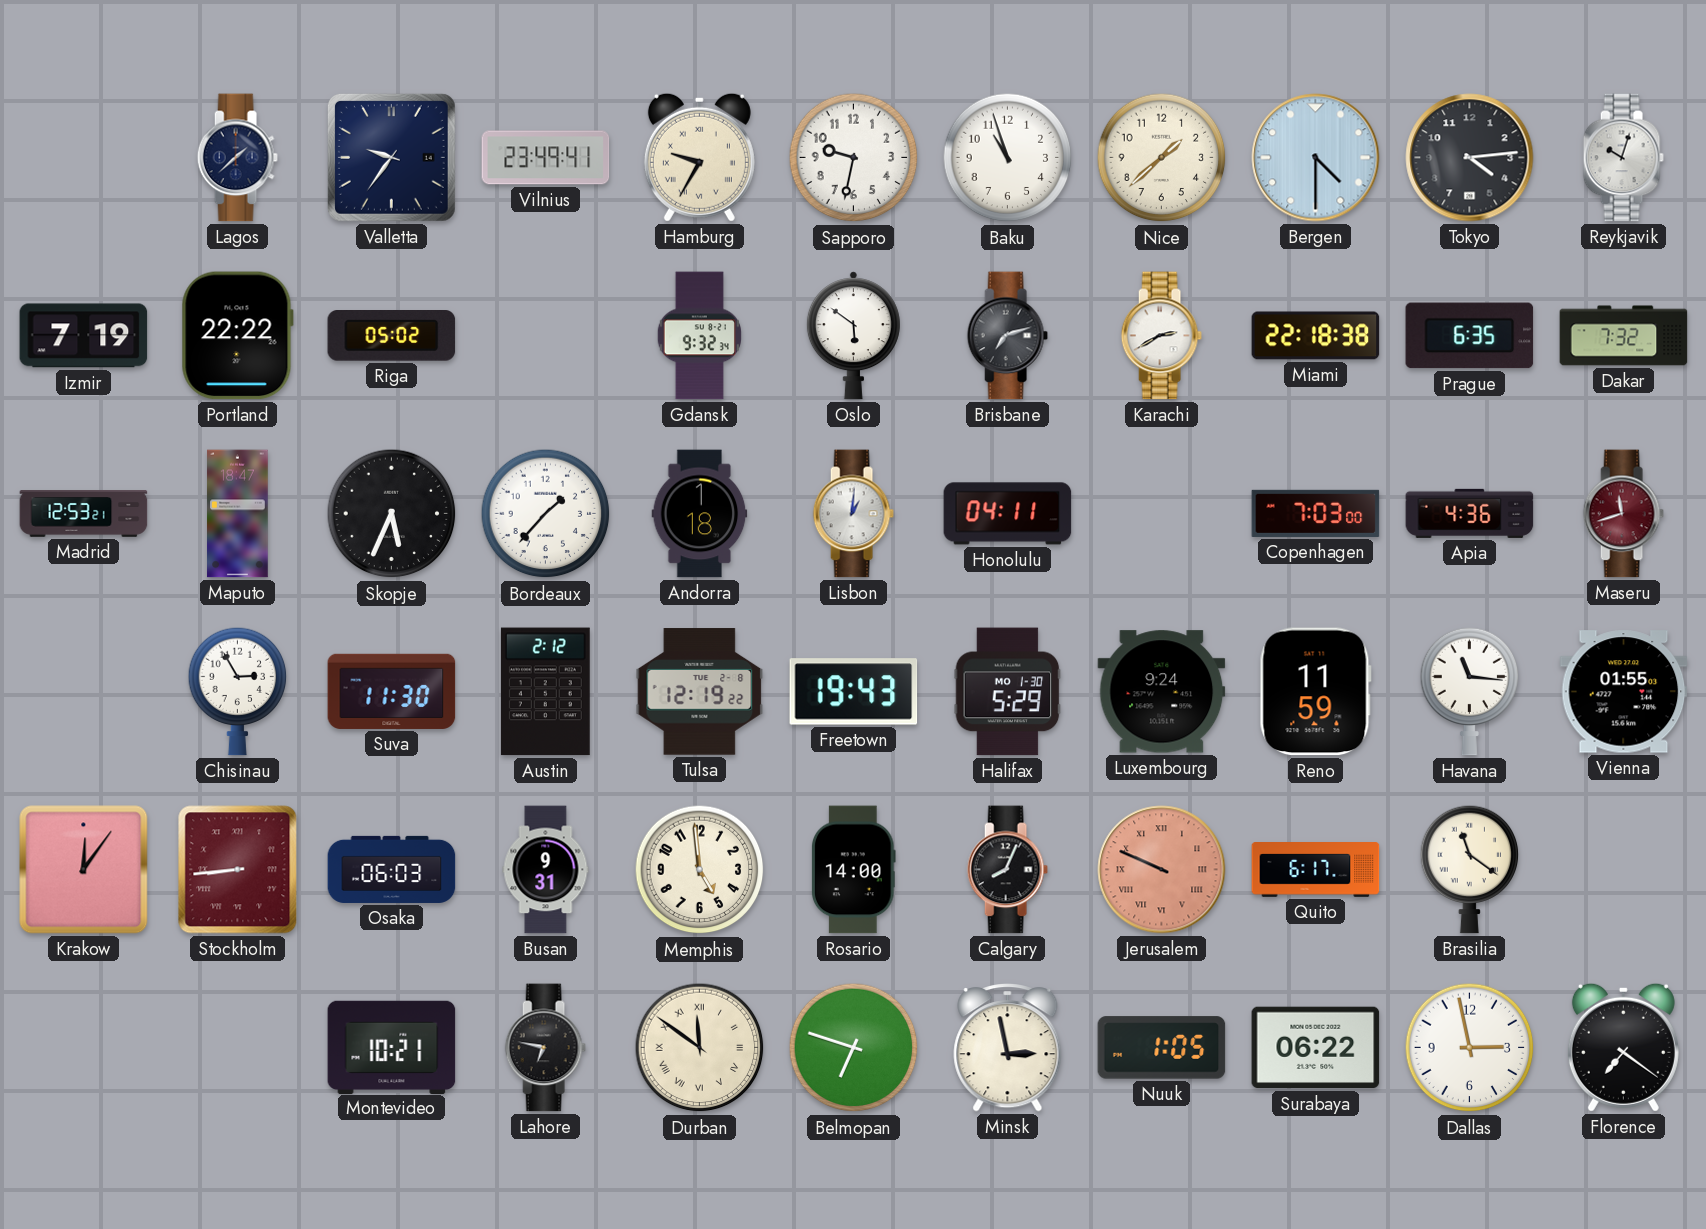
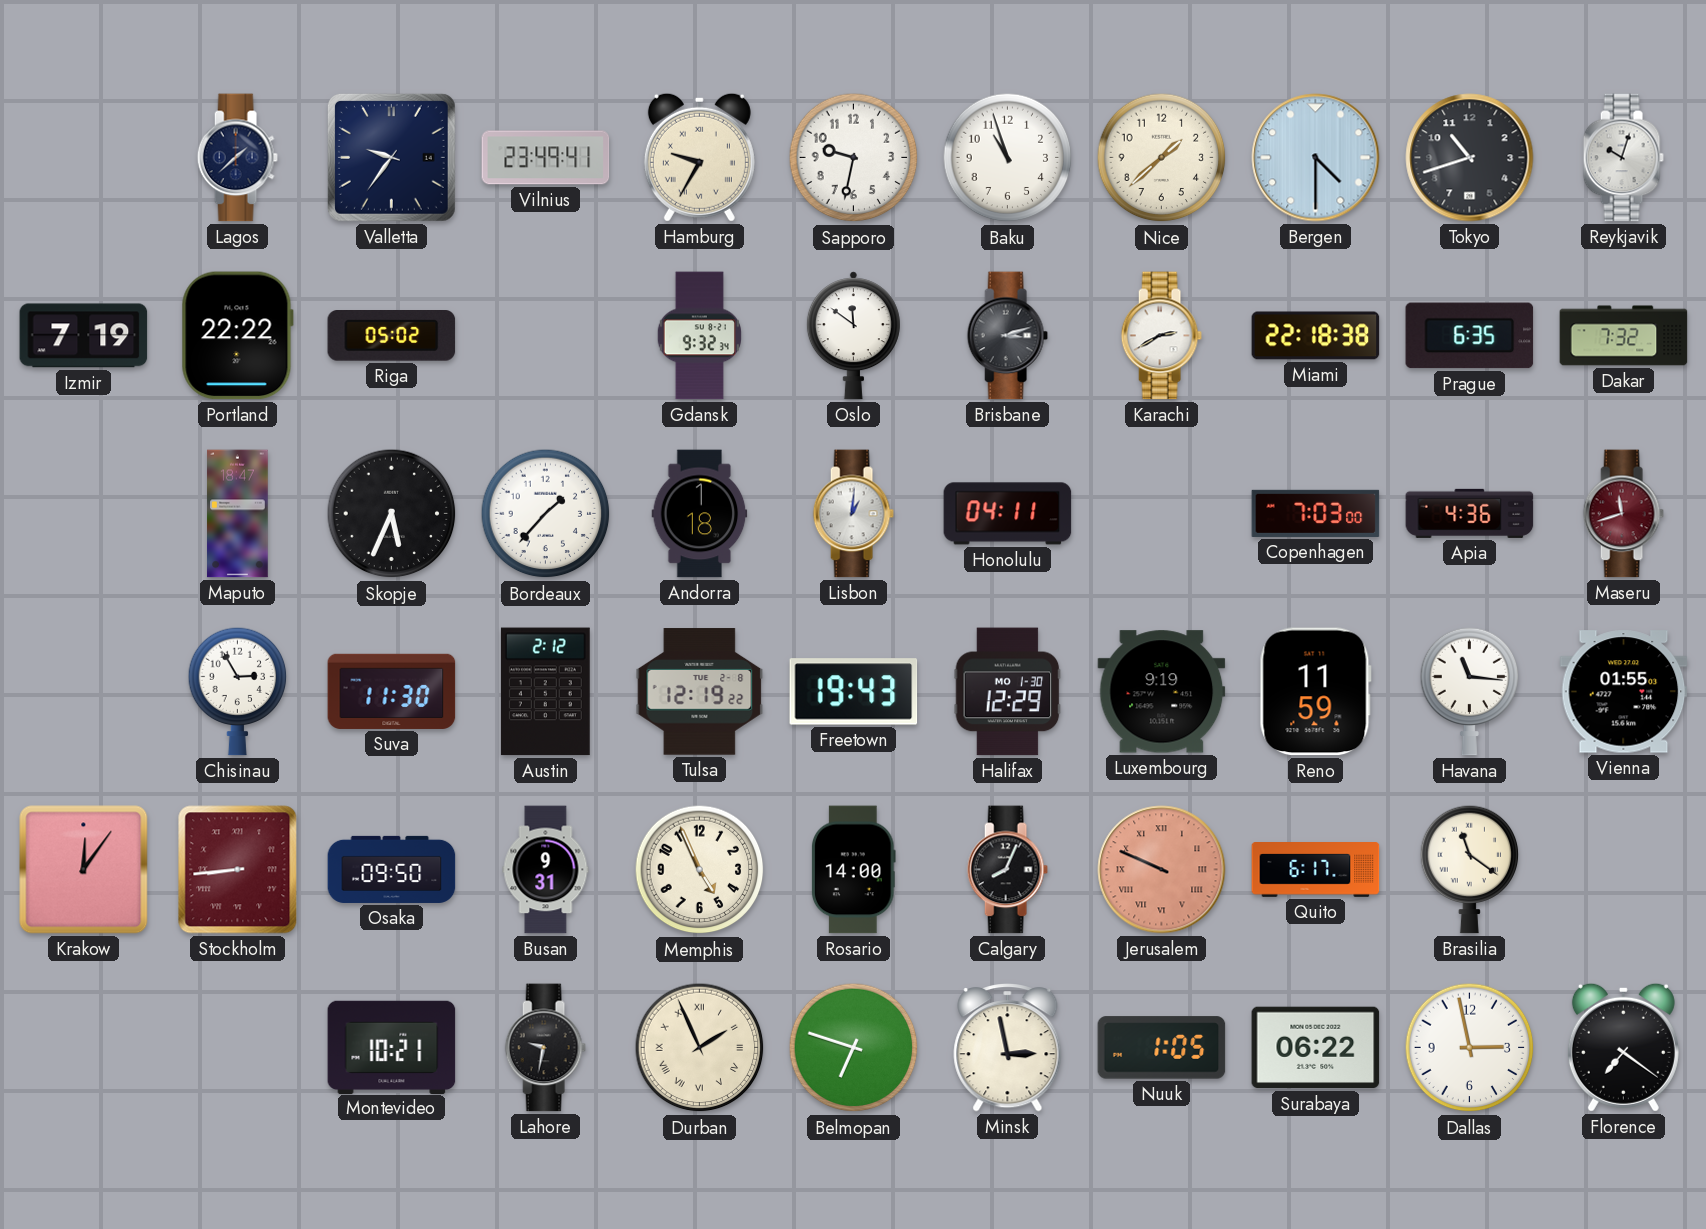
Tokyo: 4:14 -> 10:42
Oslo: 5:51 -> 11:51
Brisbane: 7:12 -> 3:12
Madrid: 12:53 -> none
Halifax: 5:29 -> 12:29
Luxembourg: 9:24 -> 9:19
Osaka: 06:03 -> 09:50
Memphis: 4:59 -> 4:56
Lahore: 6:47 -> 9:32
Durban: 11:51 -> 1:56
